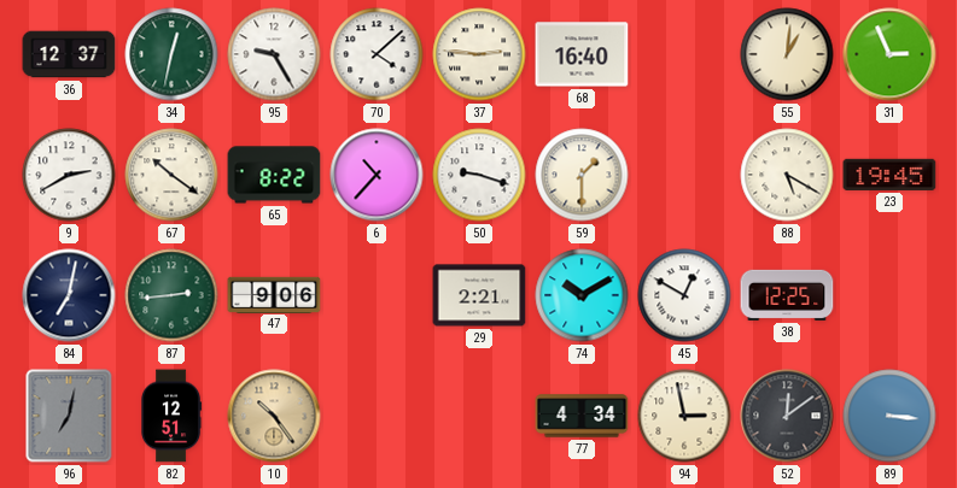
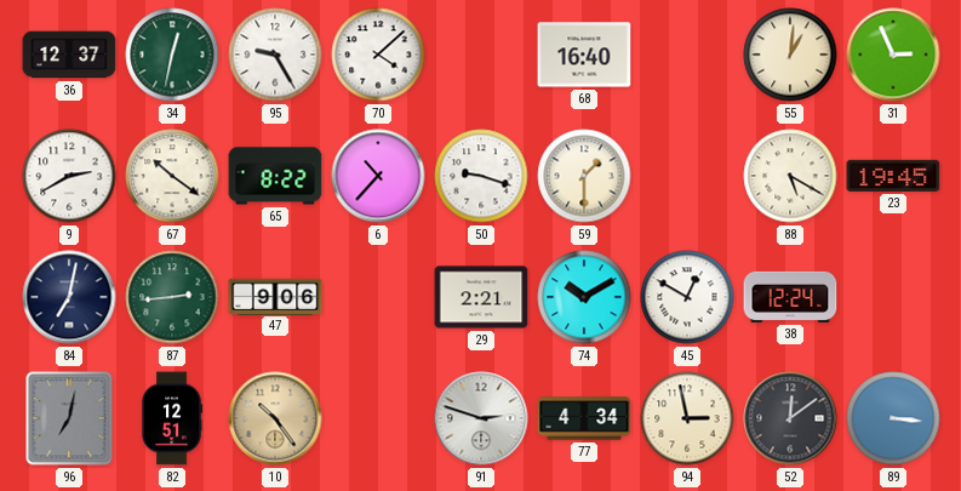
37: 2:46 -> none
38: 12:25 -> 12:24
91: none -> 2:48
